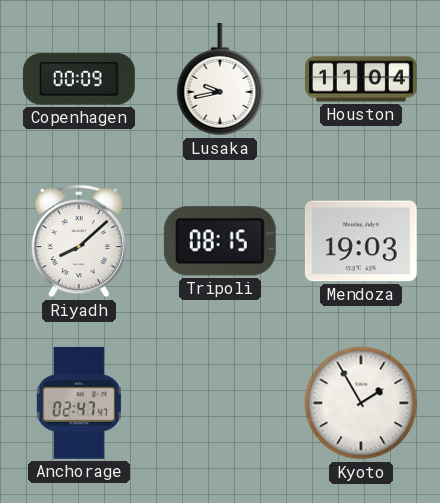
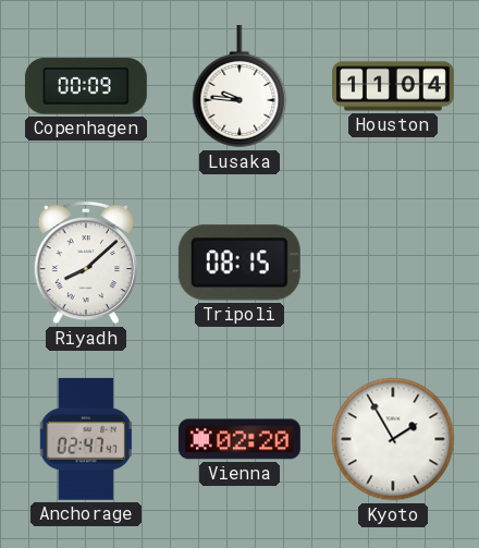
Lusaka: 9:43 -> 9:46
Mendoza: 19:03 -> none
Vienna: none -> 02:20
